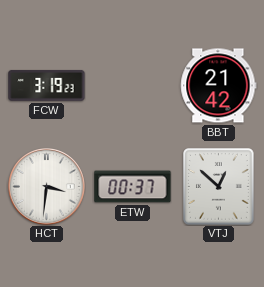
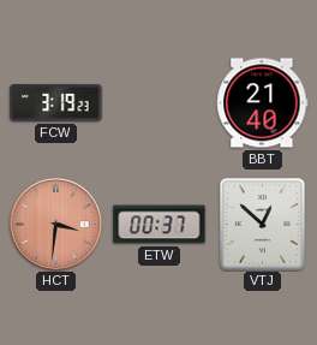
BBT: 21:42 -> 21:40
HCT dial: white -> salmon
